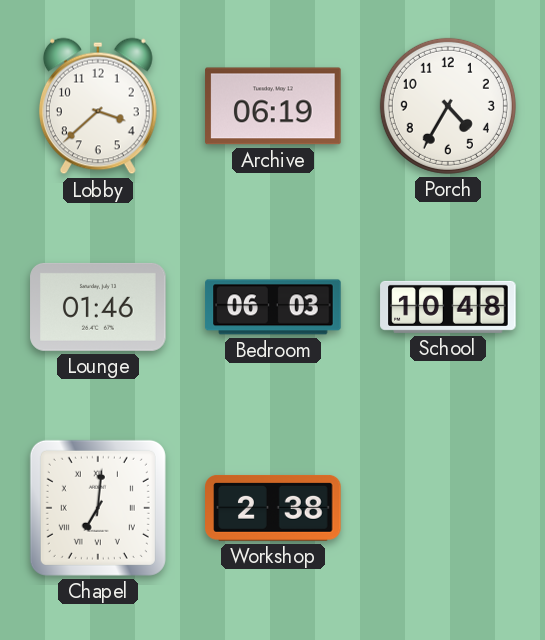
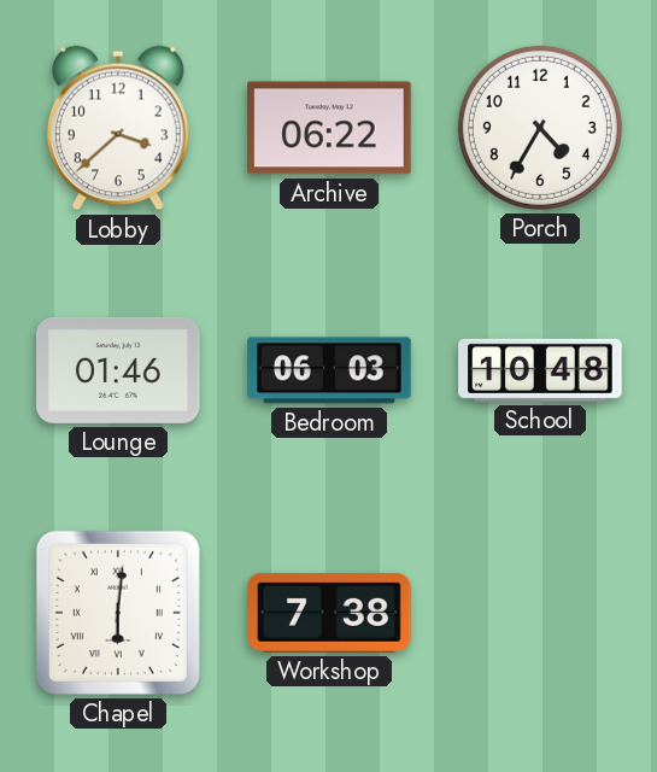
Archive: 06:19 -> 06:22
Chapel: 7:01 -> 6:01
Workshop: 2:38 -> 7:38
